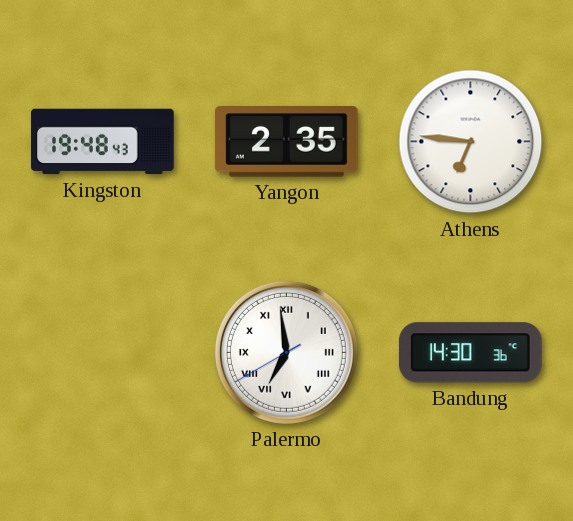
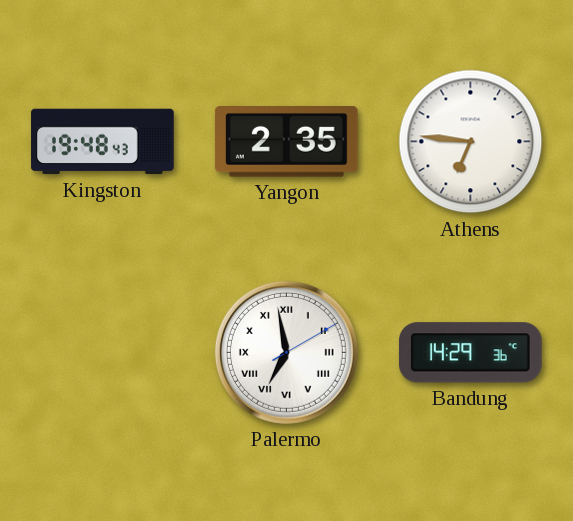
Palermo: 6:58:40 -> 6:58:10
Bandung: 14:30 -> 14:29
